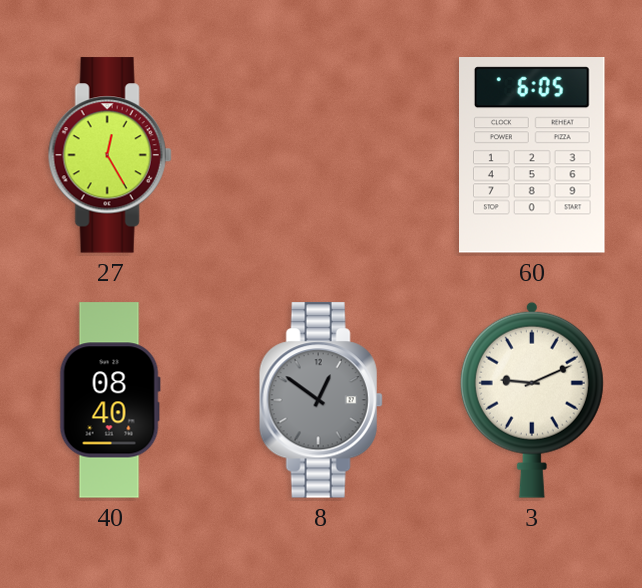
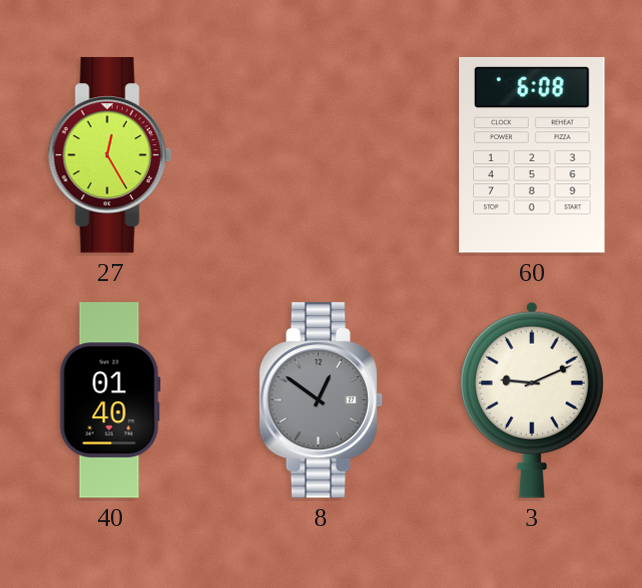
60: 6:05 -> 6:08
40: 08:40 -> 01:40
